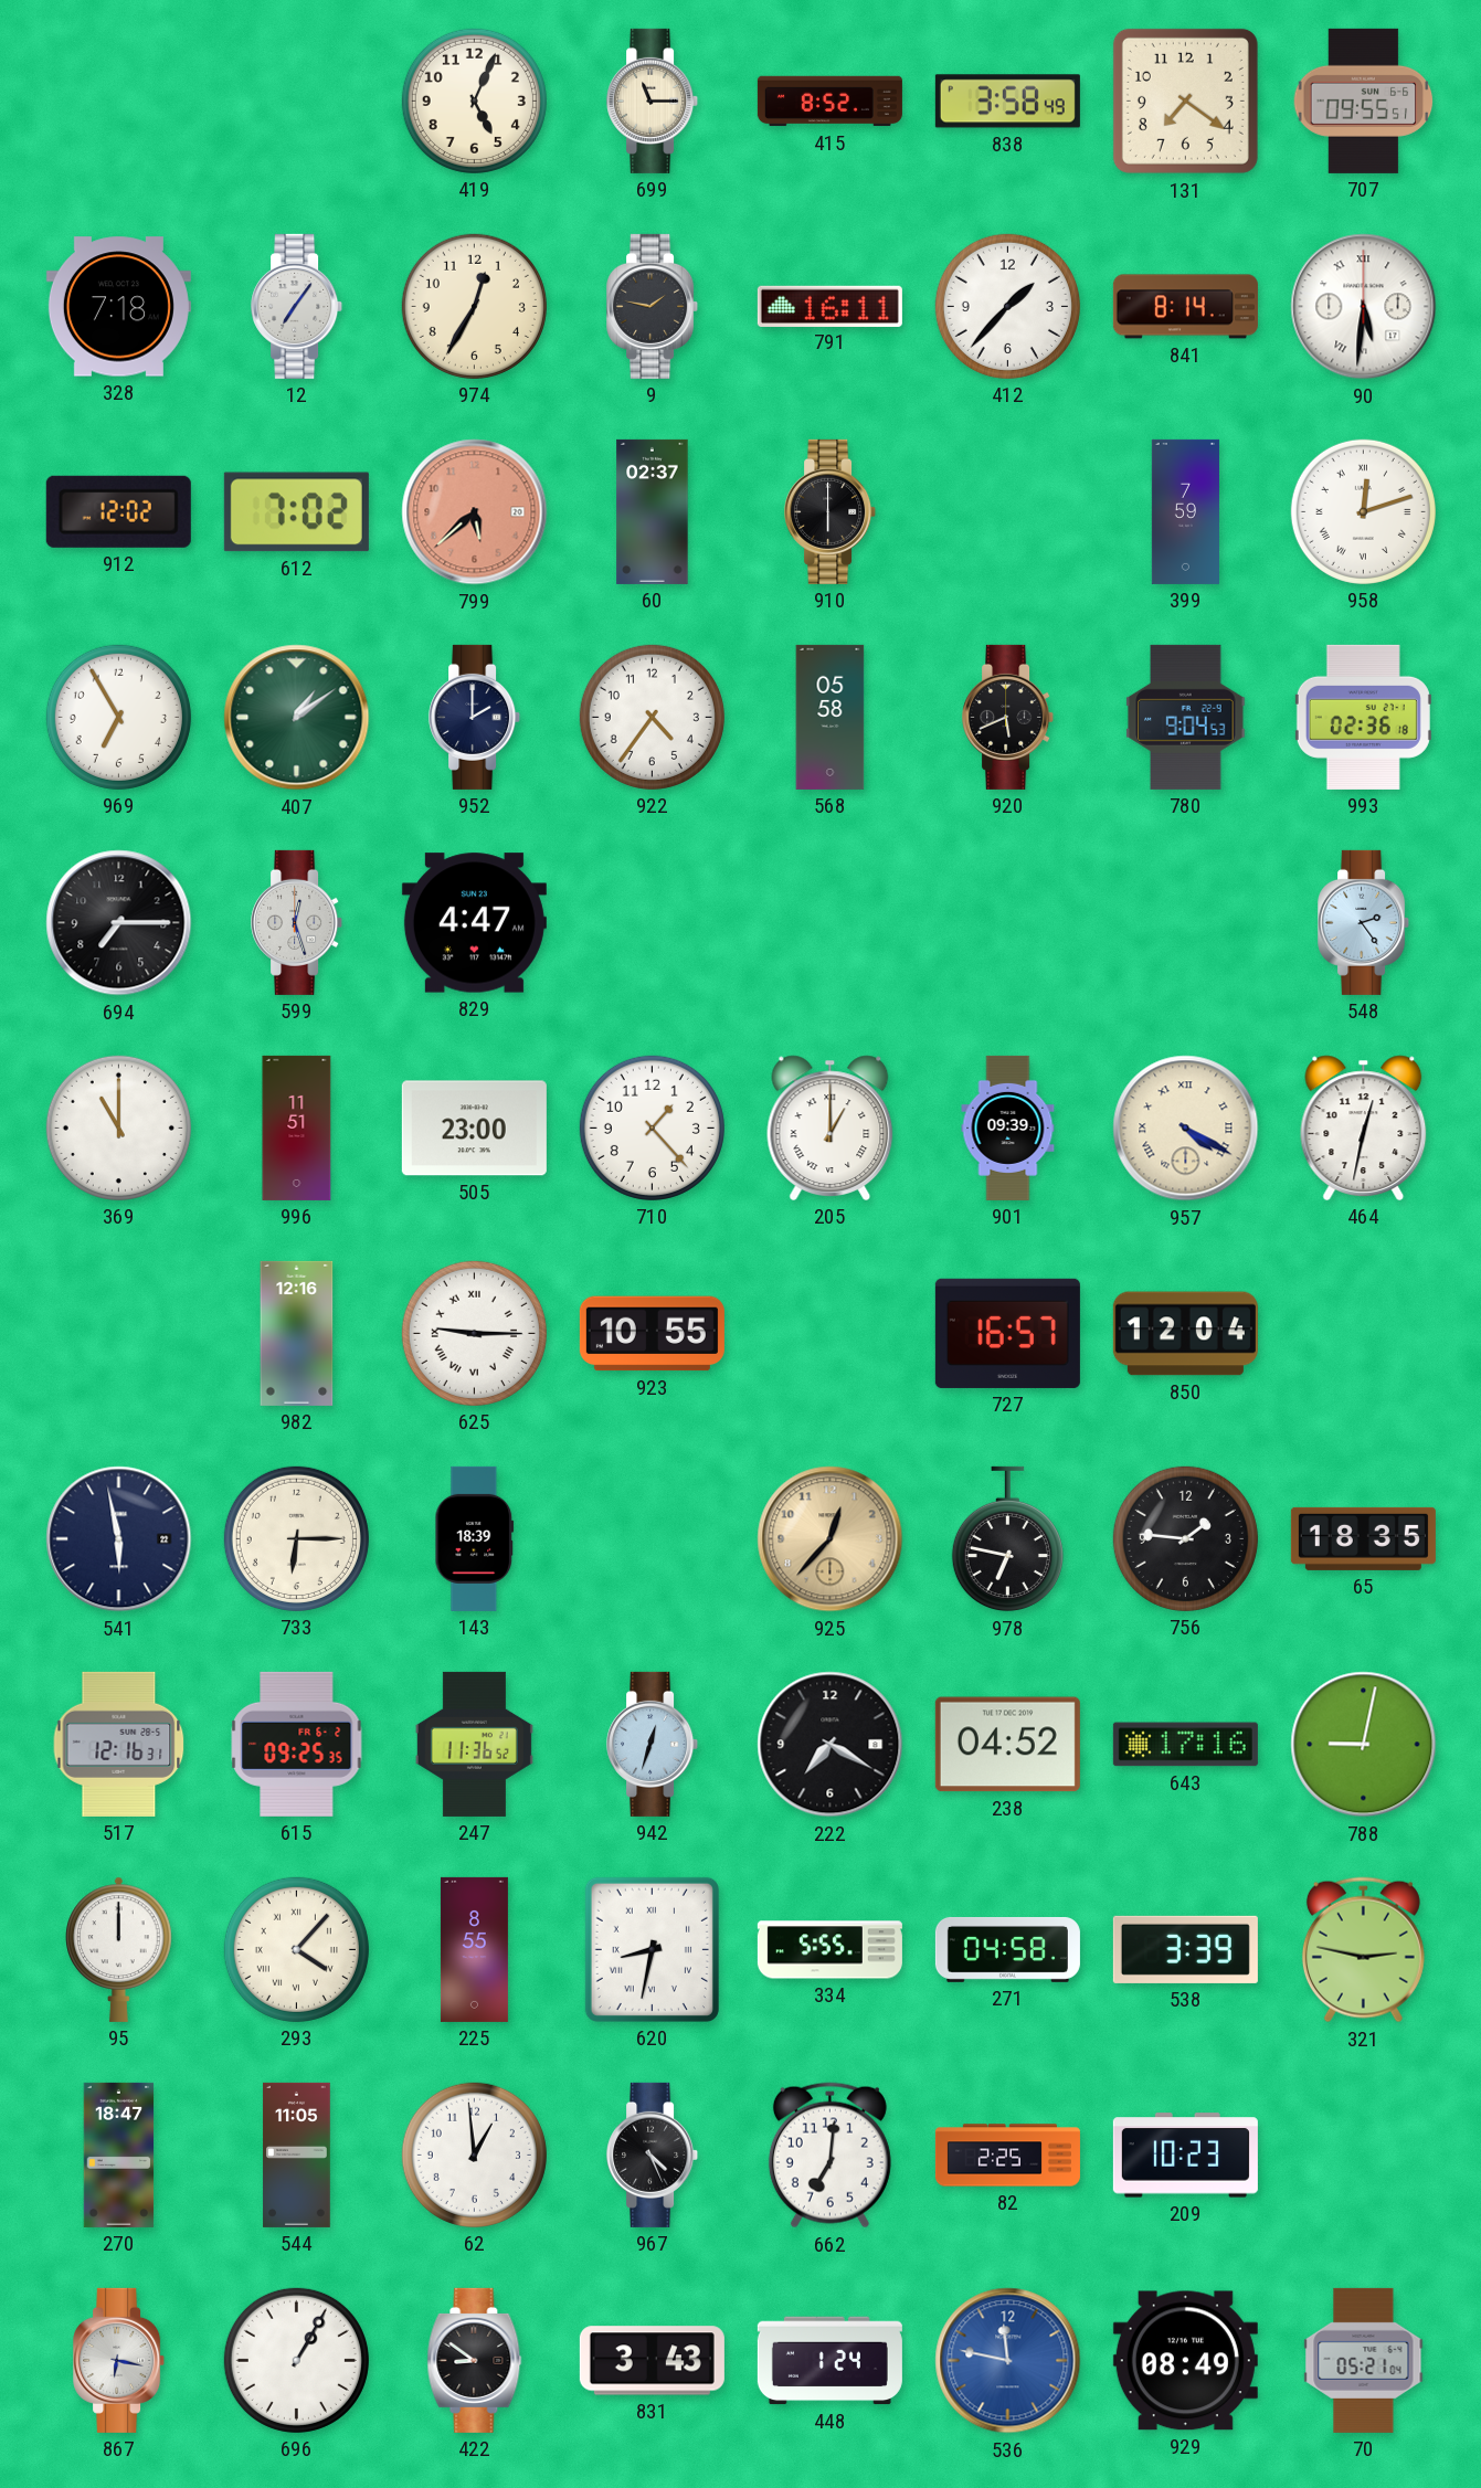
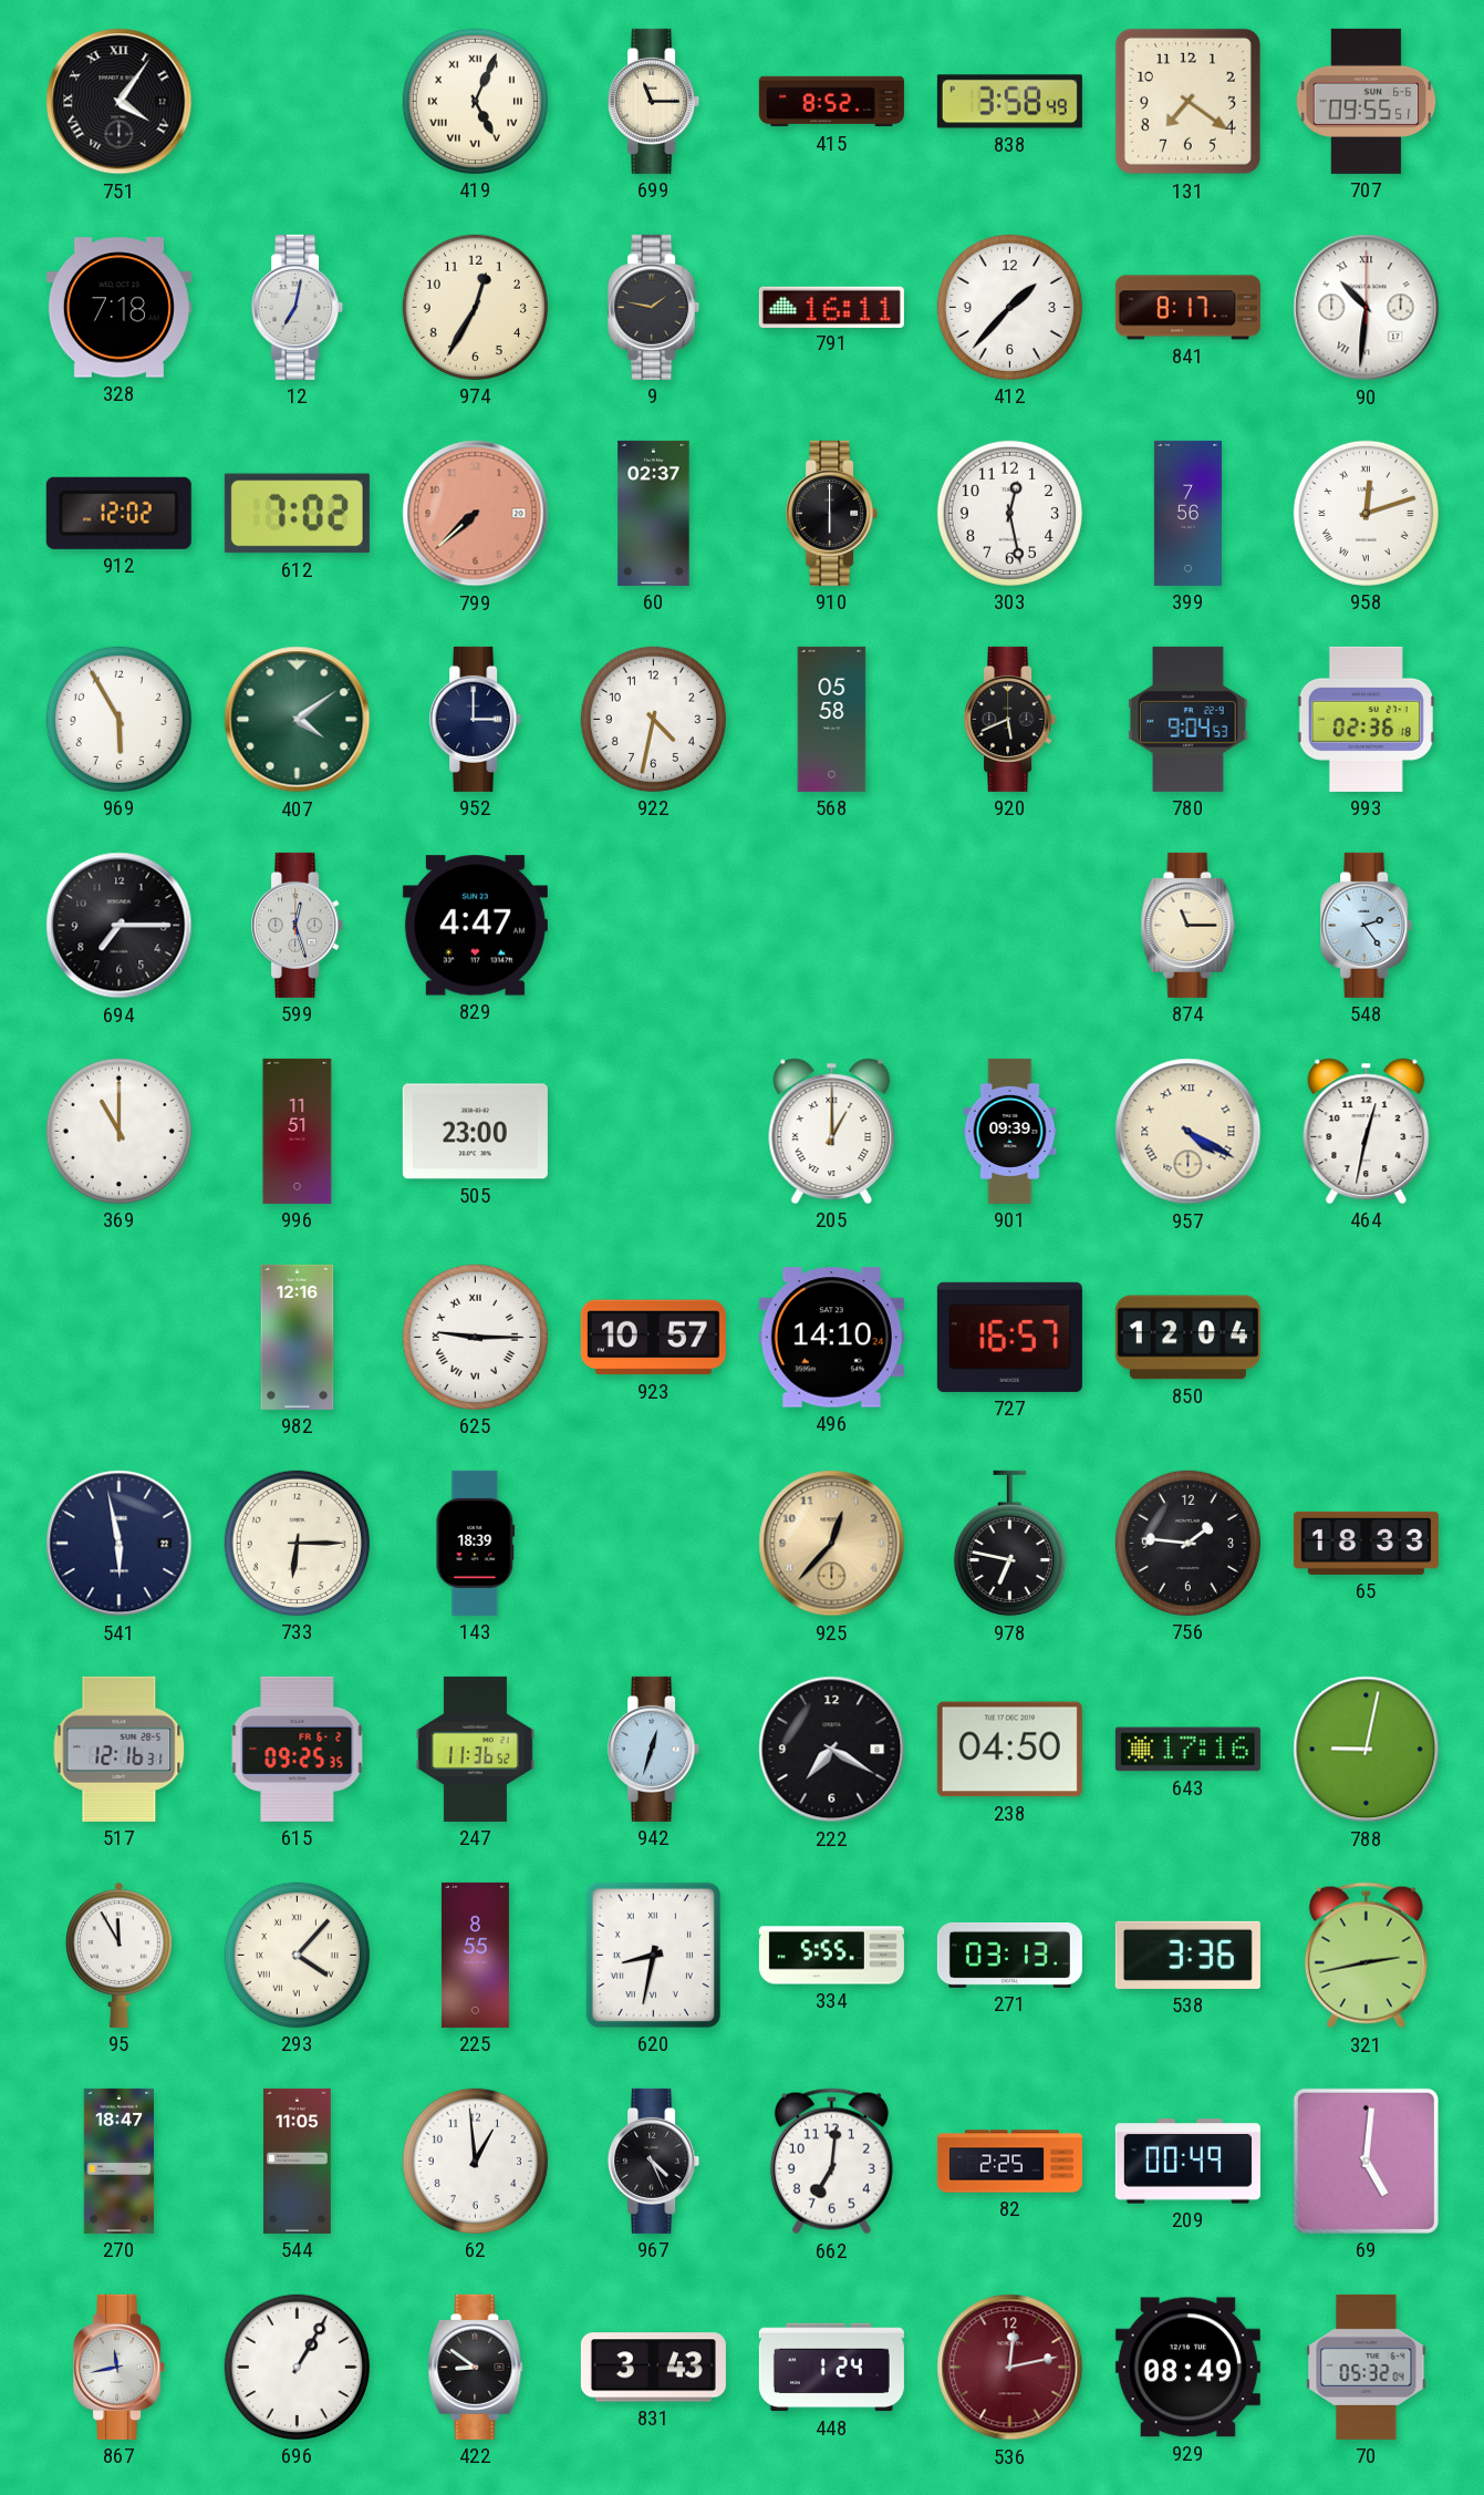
751: none -> 4:06
419 numerals: Arabic -> Roman
12: 7:06 -> 7:02
841: 8:14 -> 8:17
90: 5:31 -> 10:31
799: 5:38 -> 7:38
303: none -> 12:28
399: 7:59 -> 7:56
969: 6:55 -> 5:55
407: 1:09 -> 4:09
952: 2:00 -> 3:00
922: 4:36 -> 4:32
874: none -> 11:15
710: 1:23 -> none
923: 10:55 -> 10:57
496: none -> 14:10
65: 18:35 -> 18:33
238: 04:52 -> 04:50
95: 12:00 -> 11:55
271: 04:58 -> 03:13
538: 3:39 -> 3:36
321: 2:47 -> 2:43
209: 10:23 -> 00:49
69: none -> 5:01
867: 6:17 -> 11:43
536: 11:47 -> 12:13
536 dial: blue -> burgundy
70: 05:21 -> 05:32
